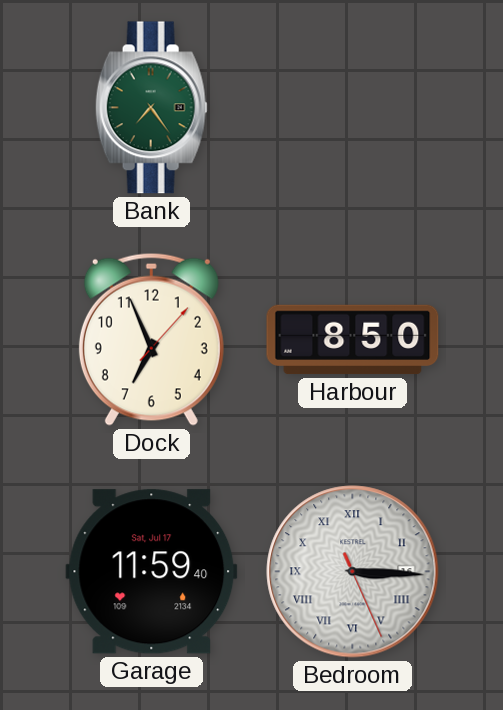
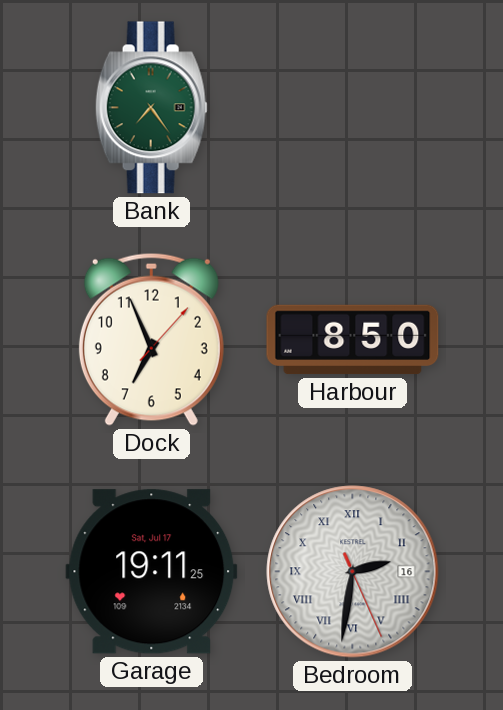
Garage: 11:59 -> 19:11
Bedroom: 3:15 -> 2:31
